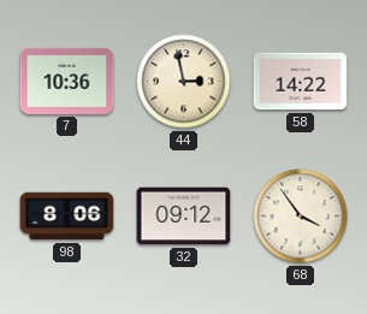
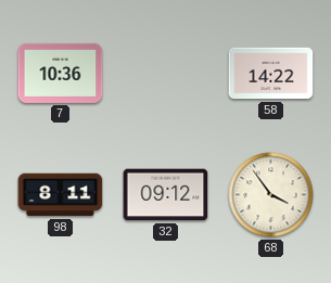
44: 2:58 -> none
98: 8:06 -> 8:11
